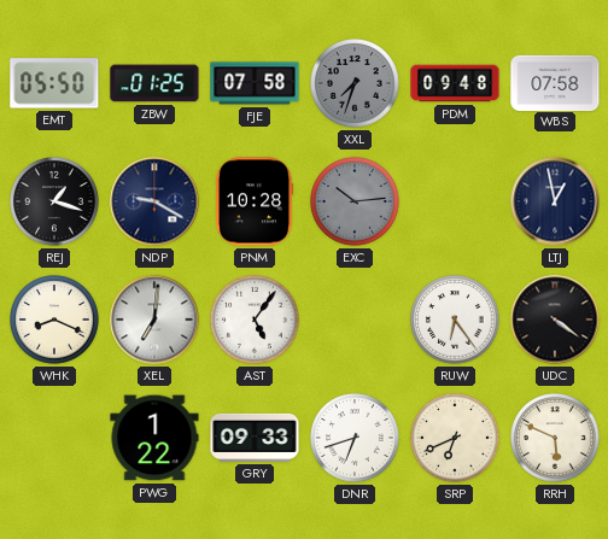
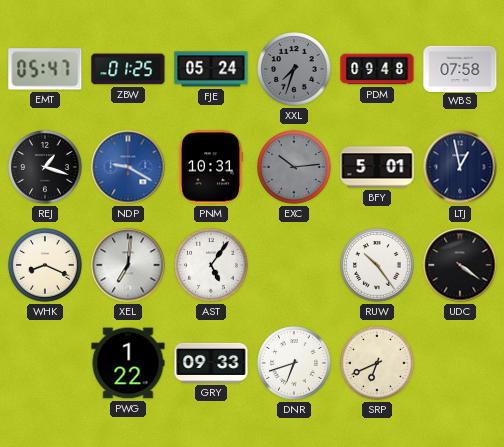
EMT: 05:50 -> 05:47
FJE: 07:58 -> 05:24
NDP dial: navy -> blue
PNM: 10:28 -> 10:31
BFY: none -> 5:01
RUW: 6:24 -> 10:24
RRH: 5:49 -> none
